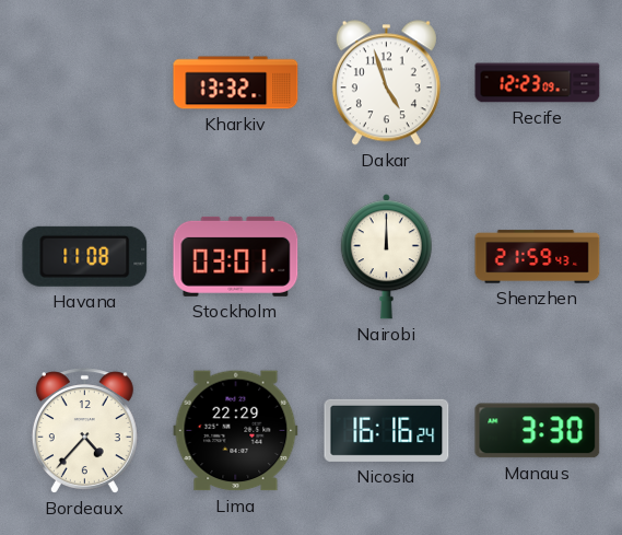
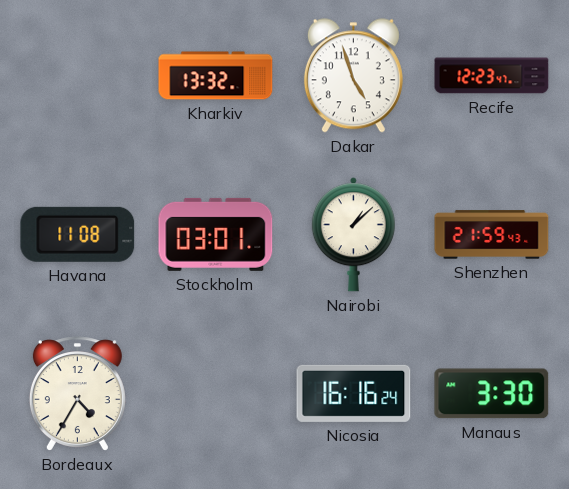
Recife: 12:23:09 -> 12:23:47
Nairobi: 12:00 -> 1:08
Bordeaux: 4:37 -> 4:35
Lima: 22:29 -> none
